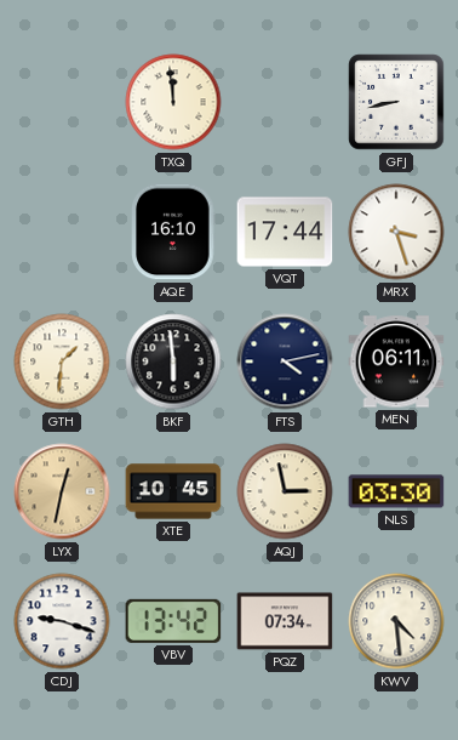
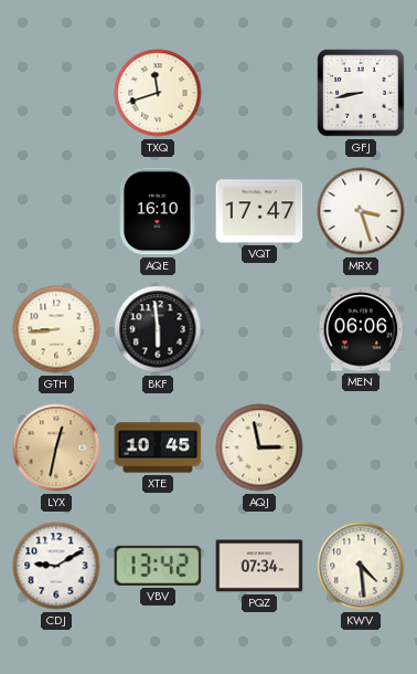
TXQ: 11:59 -> 11:42
VQT: 17:44 -> 17:47
GTH: 1:31 -> 8:44
FTS: 4:13 -> none
MEN: 06:11 -> 06:06
NLS: 03:30 -> none
CDJ: 9:18 -> 9:10
